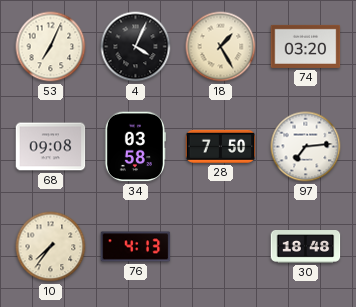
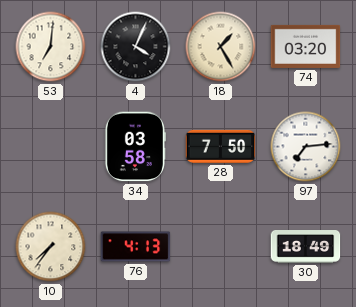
53: 7:04 -> 7:01
68: 09:08 -> none
30: 18:48 -> 18:49
